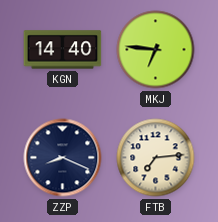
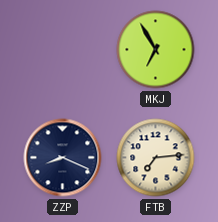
KGN: 14:40 -> none
MKJ: 6:46 -> 6:55
